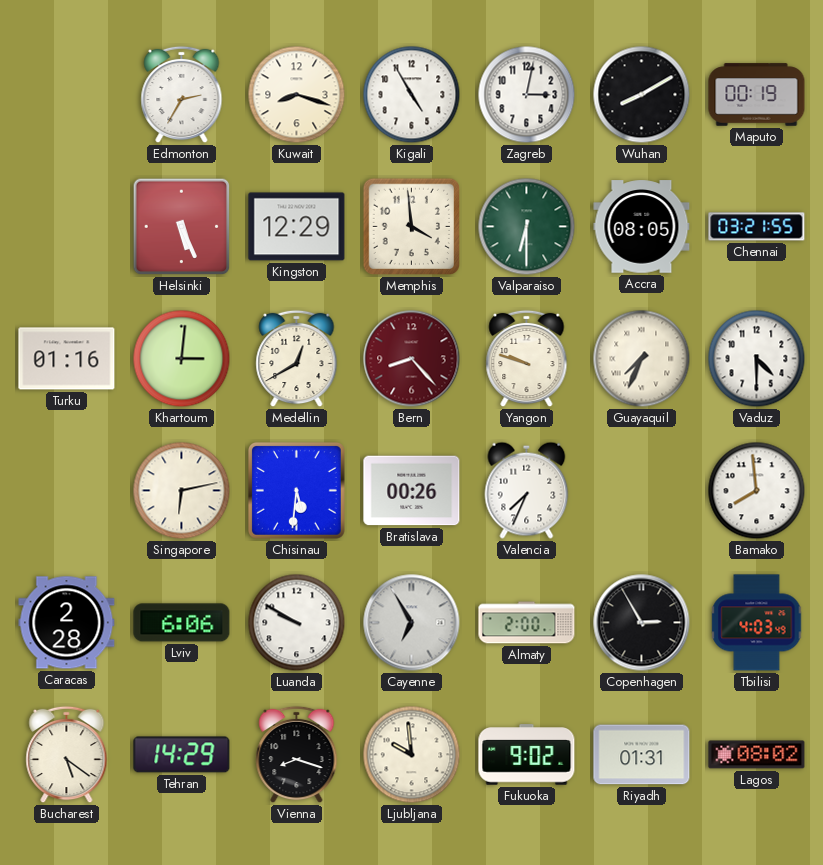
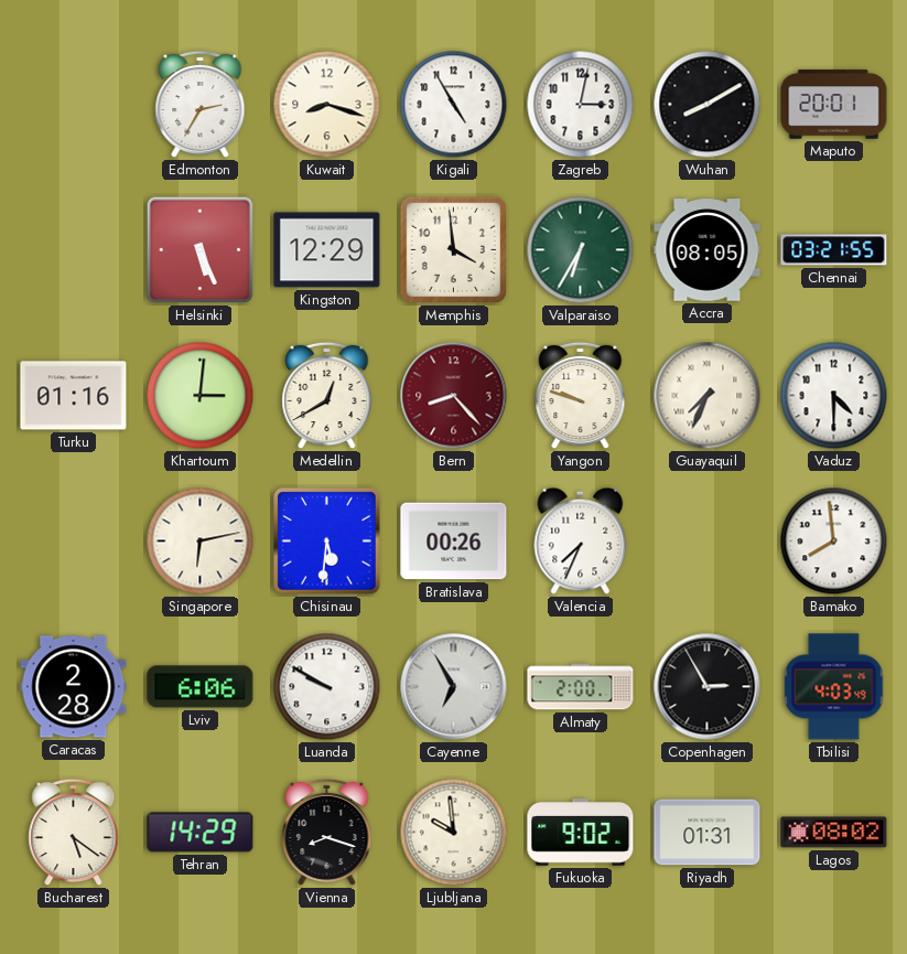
Maputo: 00:19 -> 20:01
Valparaiso: 6:30 -> 6:35
